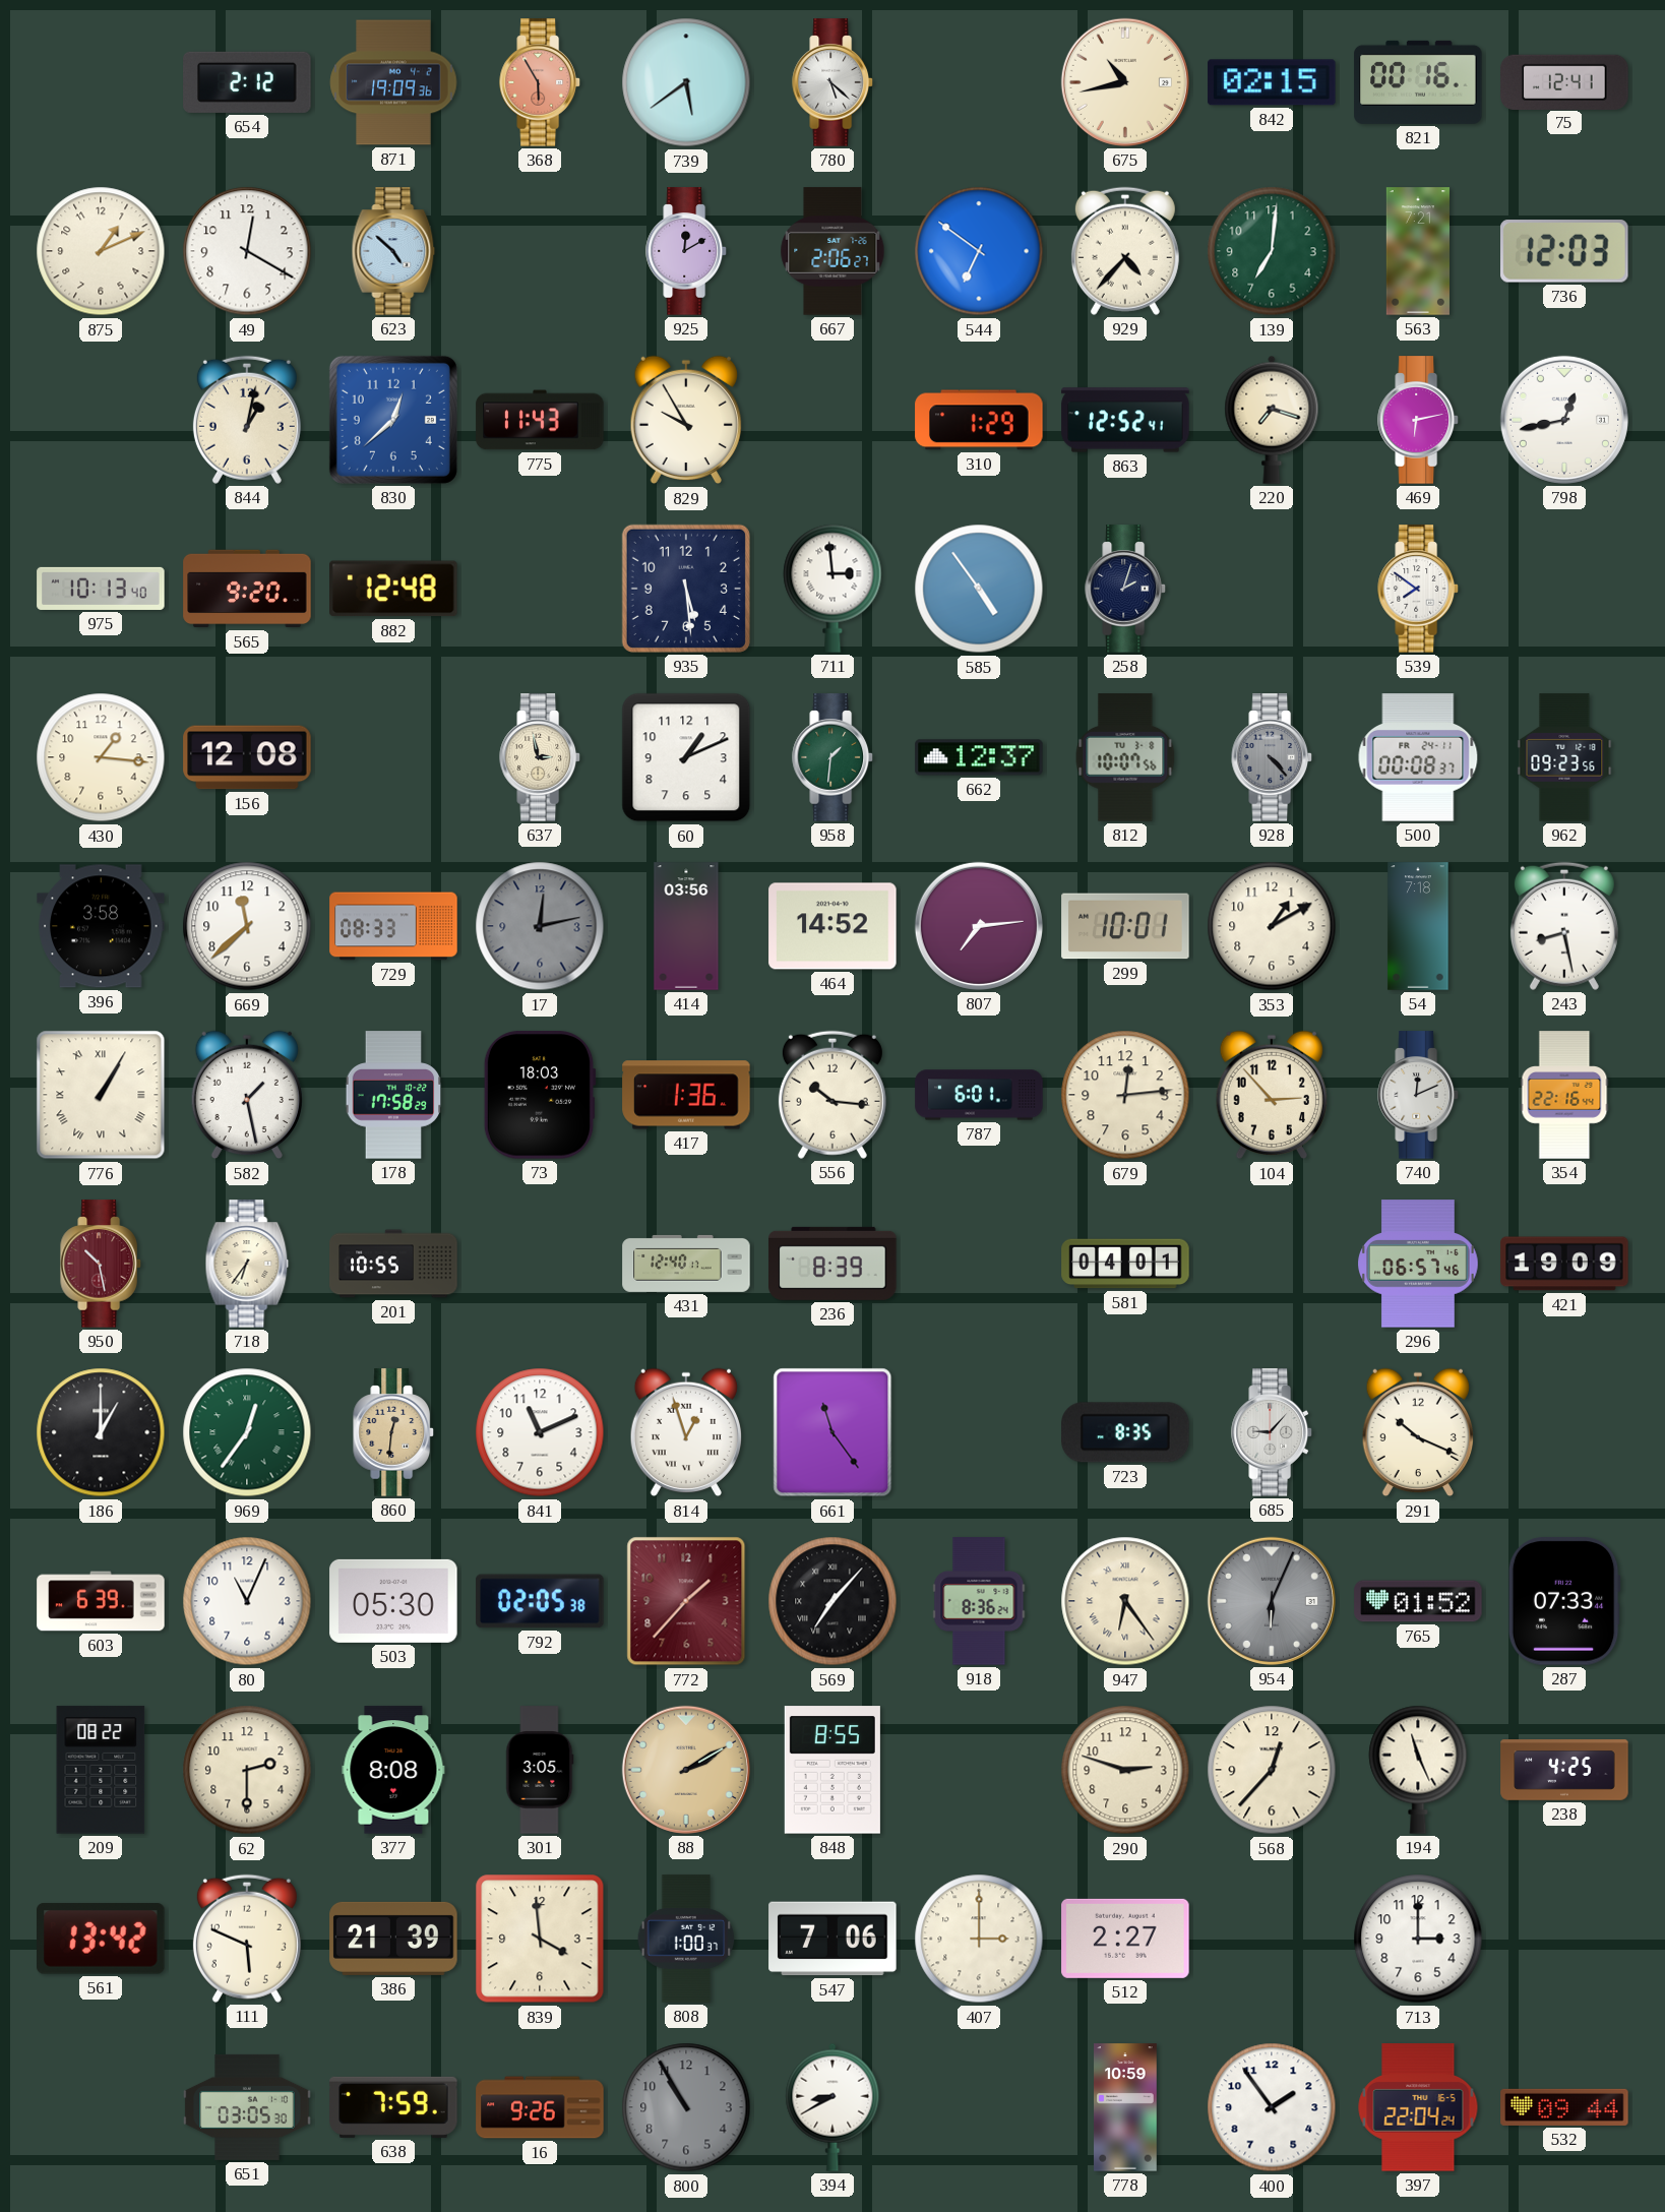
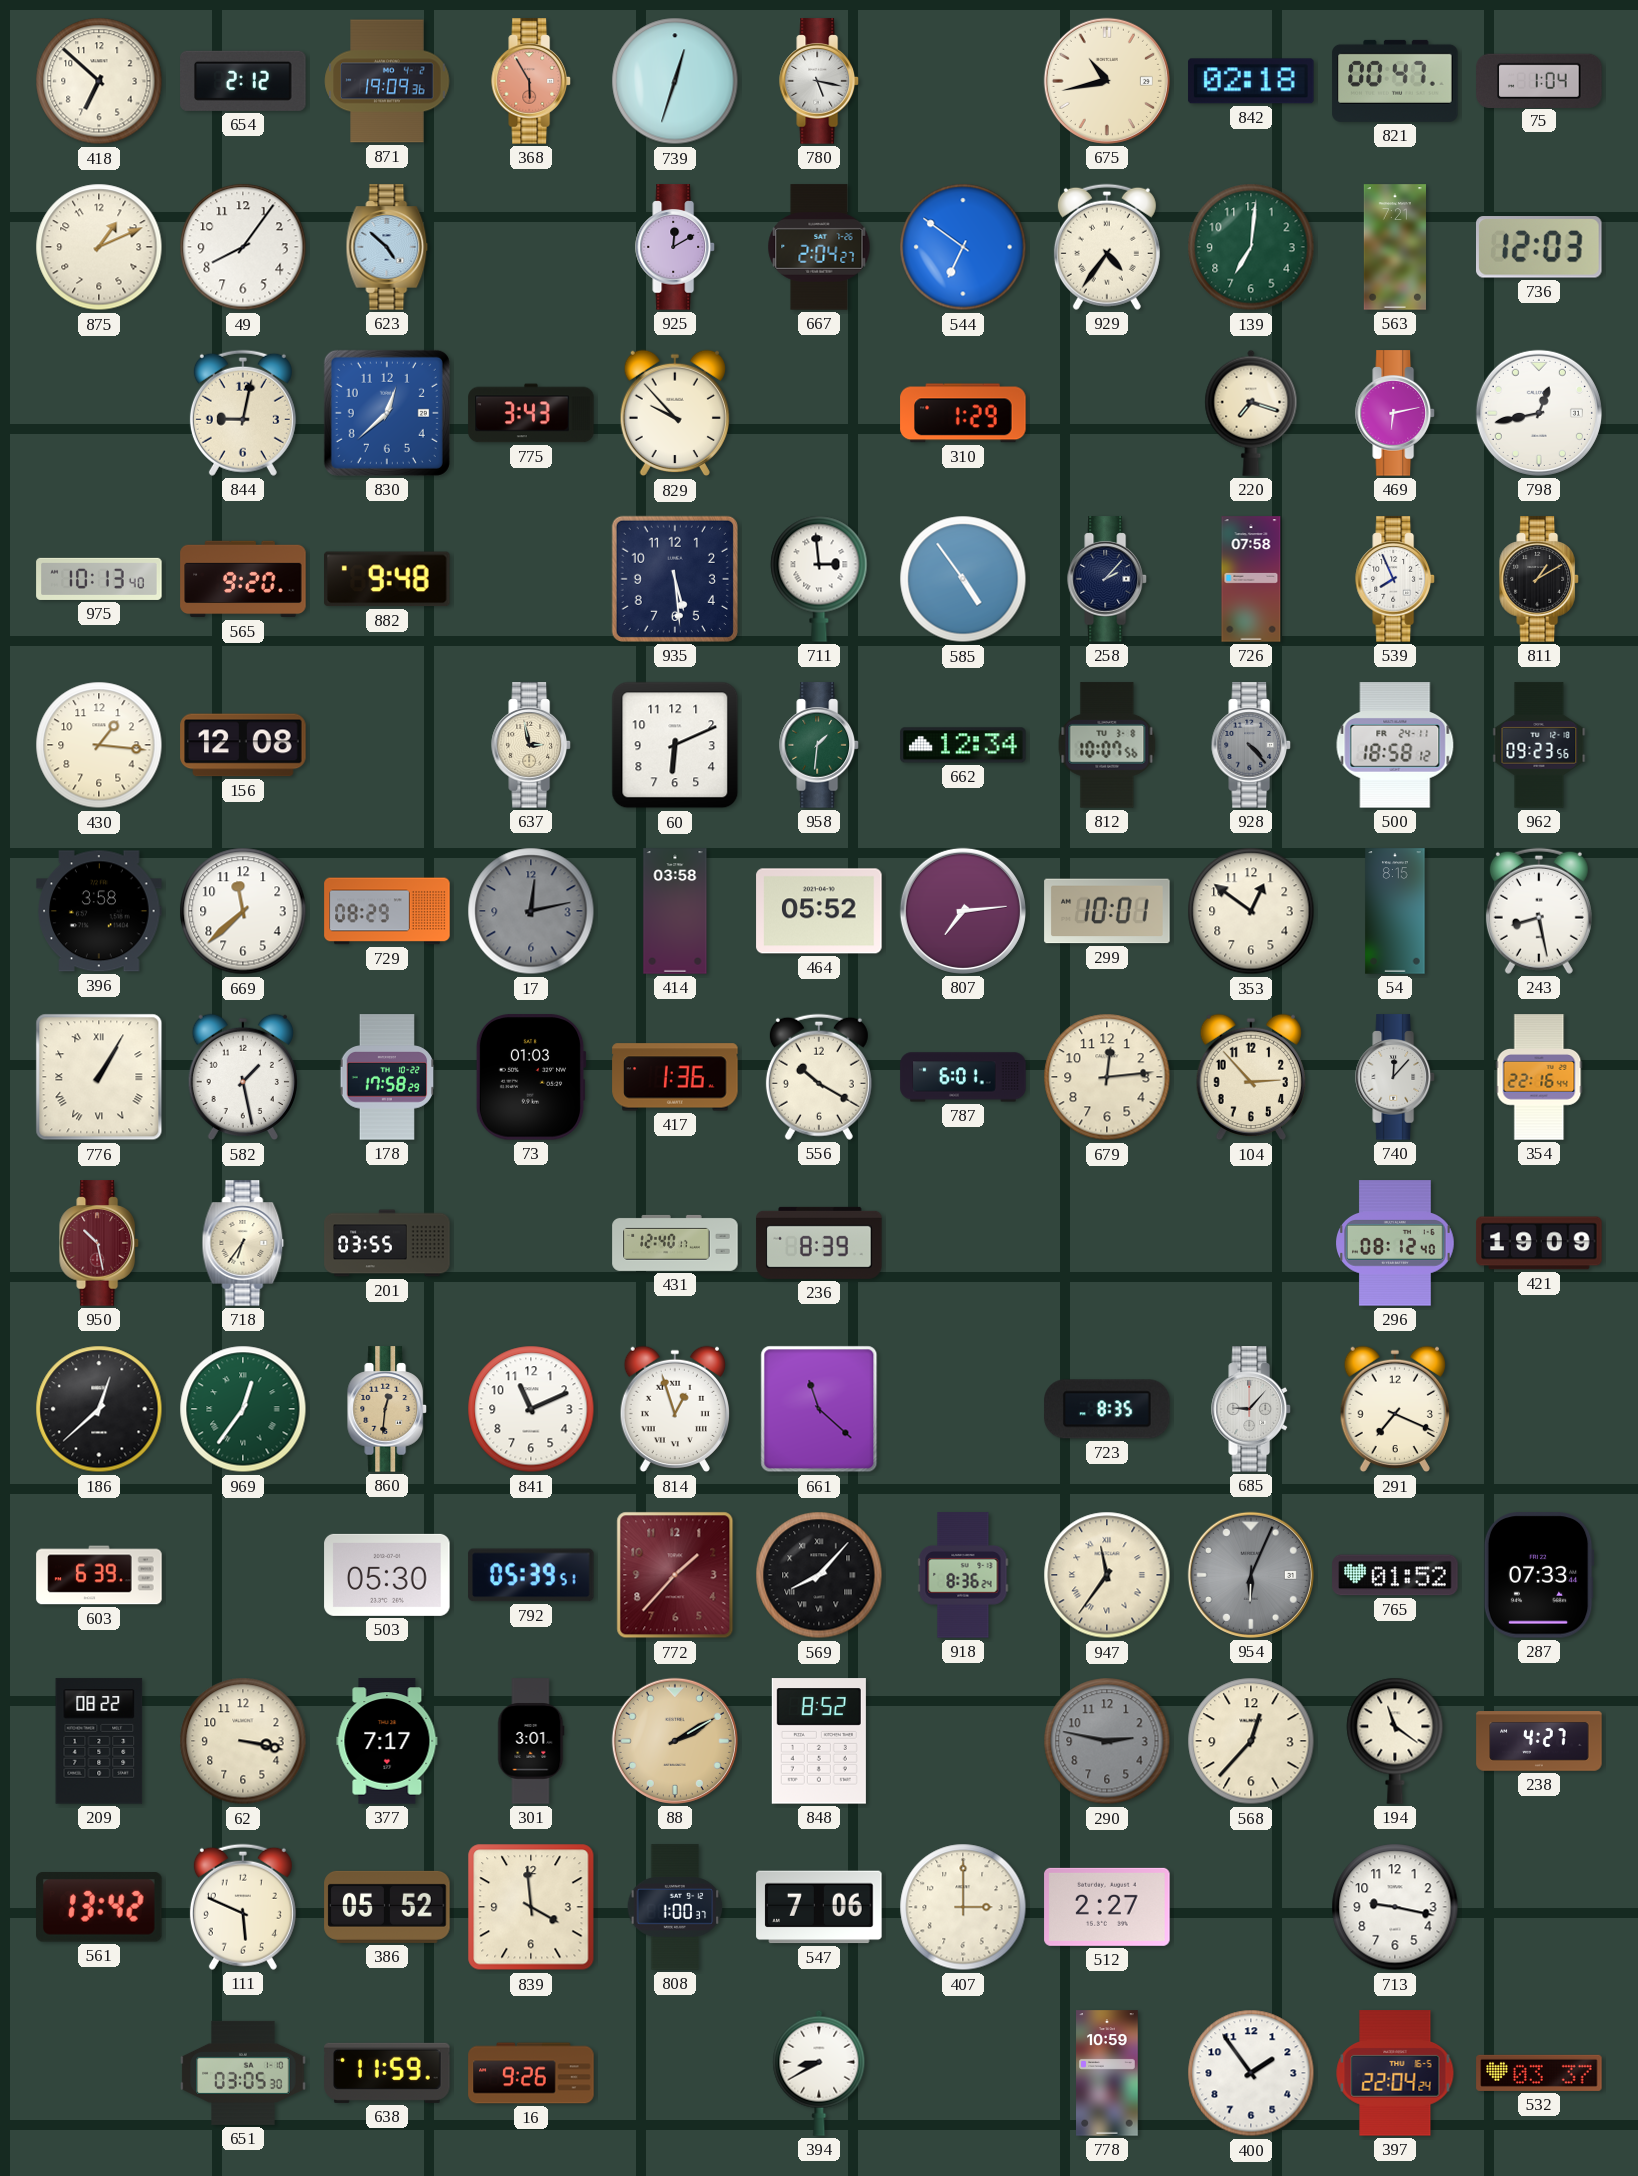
418: none -> 6:52
739: 5:39 -> 12:33
780: 5:22 -> 5:17
842: 02:15 -> 02:18
821: 00:16 -> 00:47
75: 12:41 -> 1:04
49: 12:20 -> 8:06
667: 2:06 -> 2:04
929: 4:37 -> 4:36
844: 1:02 -> 9:02
775: 11:43 -> 3:43
829: 9:55 -> 9:53
863: 12:52 -> none
882: 12:48 -> 9:48
258: 2:03 -> 2:07
726: none -> 07:58
539: 7:51 -> 7:56
811: none -> 1:10
60: 1:11 -> 6:11
662: 12:37 -> 12:34
500: 00:08 -> 18:58
729: 08:33 -> 08:29
414: 03:56 -> 03:58
464: 14:52 -> 05:52
353: 1:10 -> 12:51
54: 7:18 -> 8:15
73: 18:03 -> 01:03
556: 10:16 -> 10:20
740: 12:11 -> 12:07
201: 10:55 -> 03:55
581: 04:01 -> none
296: 06:57 -> 08:12
186: 1:00 -> 12:38
661: 11:24 -> 11:22
291: 10:19 -> 7:19
80: 11:04 -> none
792: 02:05 -> 05:39
569: 7:07 -> 8:07
947: 6:24 -> 11:36
62: 2:30 -> 3:17
377: 8:08 -> 7:17
301: 3:05 -> 3:01
848: 8:55 -> 8:52
290: 2:48 -> 2:47
290 dial: cream -> grey
194: 11:26 -> 11:21
238: 4:25 -> 4:27
386: 21:39 -> 05:52
713: 3:00 -> 9:17
638: 7:59 -> 11:59
800: 10:55 -> none
532: 09:44 -> 03:37
